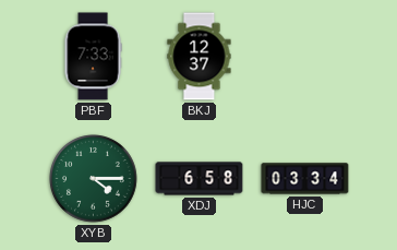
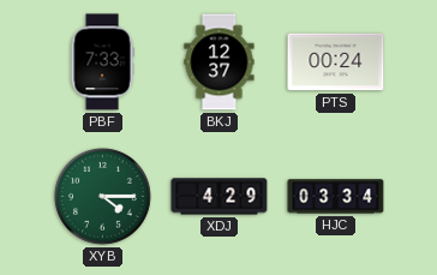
PTS: none -> 00:24
XDJ: 6:58 -> 4:29
